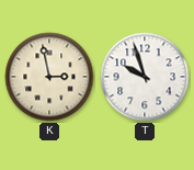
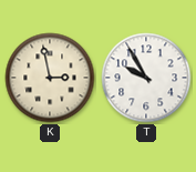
T: 9:57 -> 9:55
